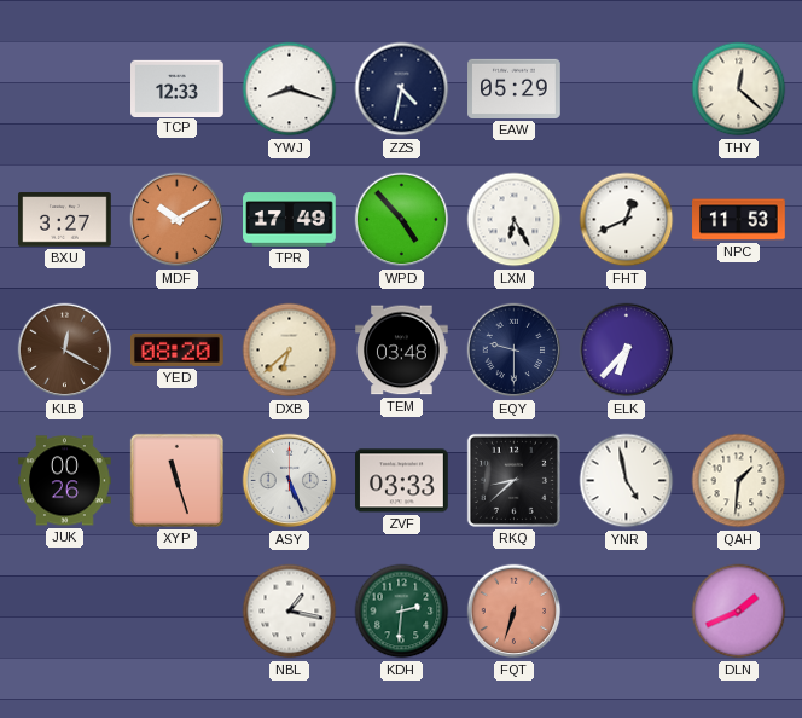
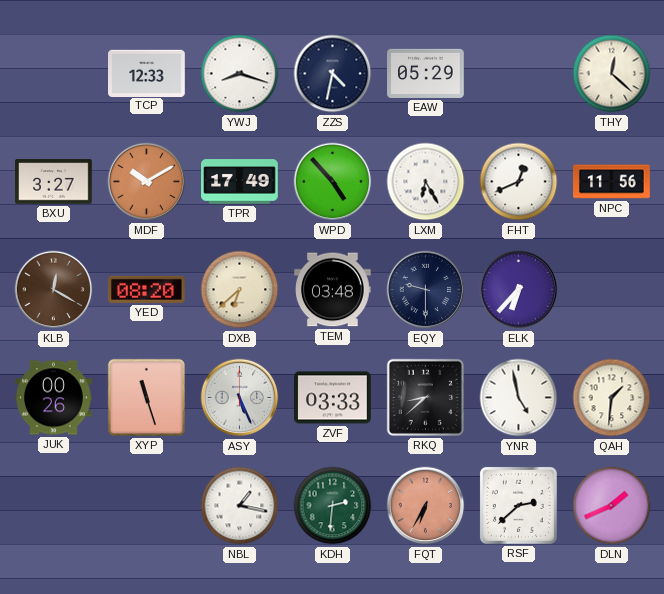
NPC: 11:53 -> 11:56
FQT: 6:33 -> 6:35
RSF: none -> 2:38
